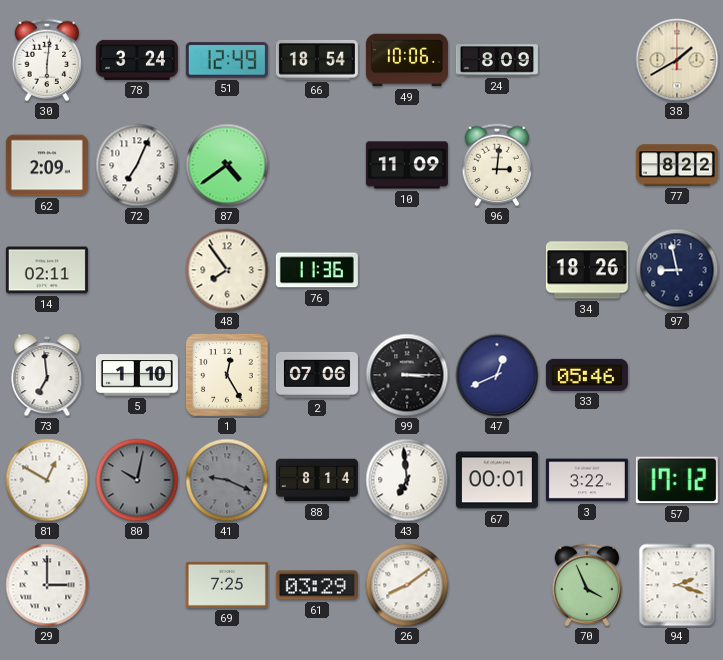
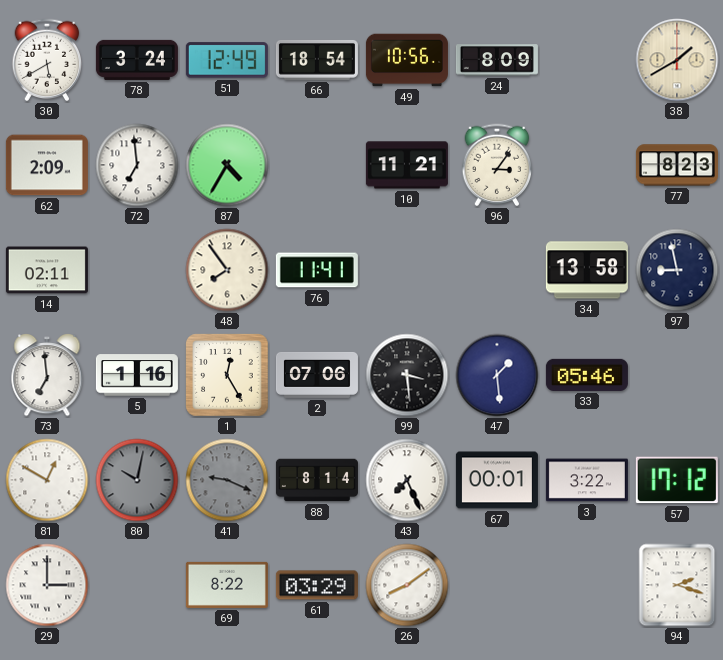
30: 6:01 -> 5:40
49: 10:06 -> 10:56
72: 7:04 -> 6:59
87: 4:39 -> 4:35
10: 11:09 -> 11:21
96: 3:01 -> 3:06
77: 8:22 -> 8:23
76: 11:36 -> 11:41
34: 18:26 -> 13:58
5: 1:10 -> 1:16
99: 3:15 -> 3:29
47: 12:41 -> 1:29
43: 6:59 -> 7:26
69: 7:25 -> 8:22
70: 3:56 -> none
